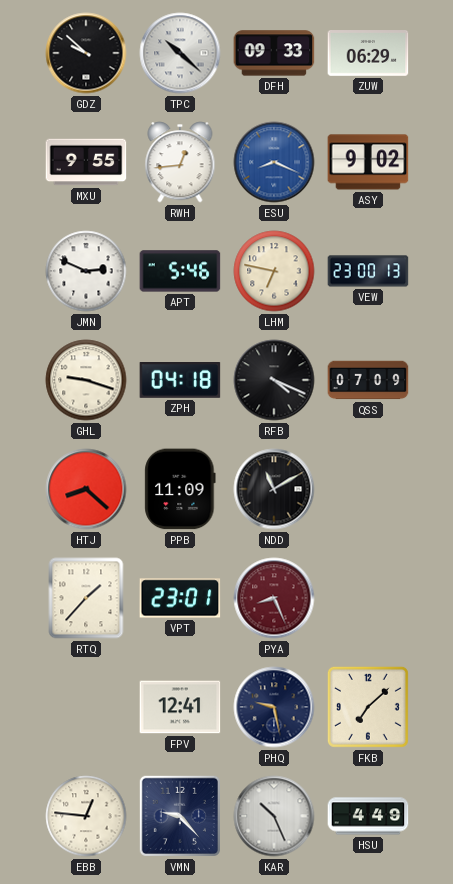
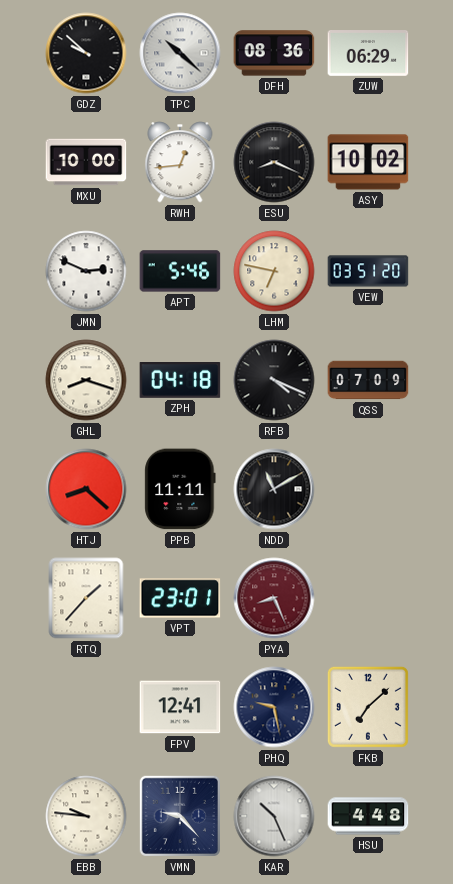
DFH: 09:33 -> 08:36
MXU: 9:55 -> 10:00
ESU dial: blue -> black
ASY: 9:02 -> 10:02
VEW: 23:00 -> 03:51
GHL: 9:18 -> 8:18
PPB: 11:09 -> 11:11
EBB: 12:46 -> 9:46
HSU: 4:49 -> 4:48
